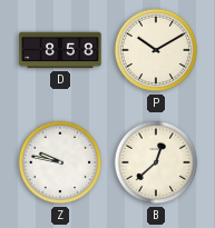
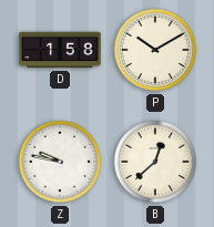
D: 8:58 -> 1:58
